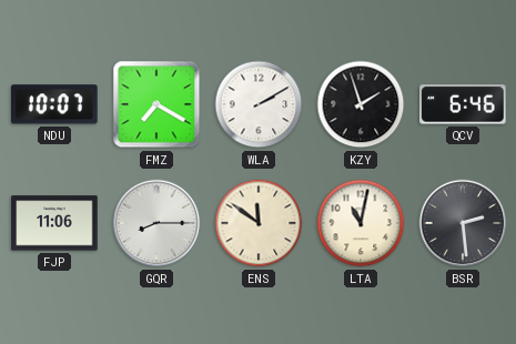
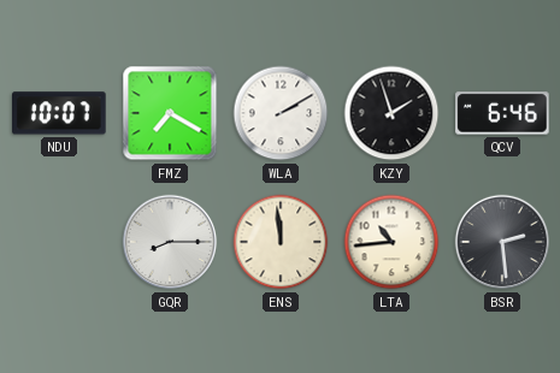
FJP: 11:06 -> none
ENS: 11:51 -> 11:59
LTA: 11:02 -> 10:44
